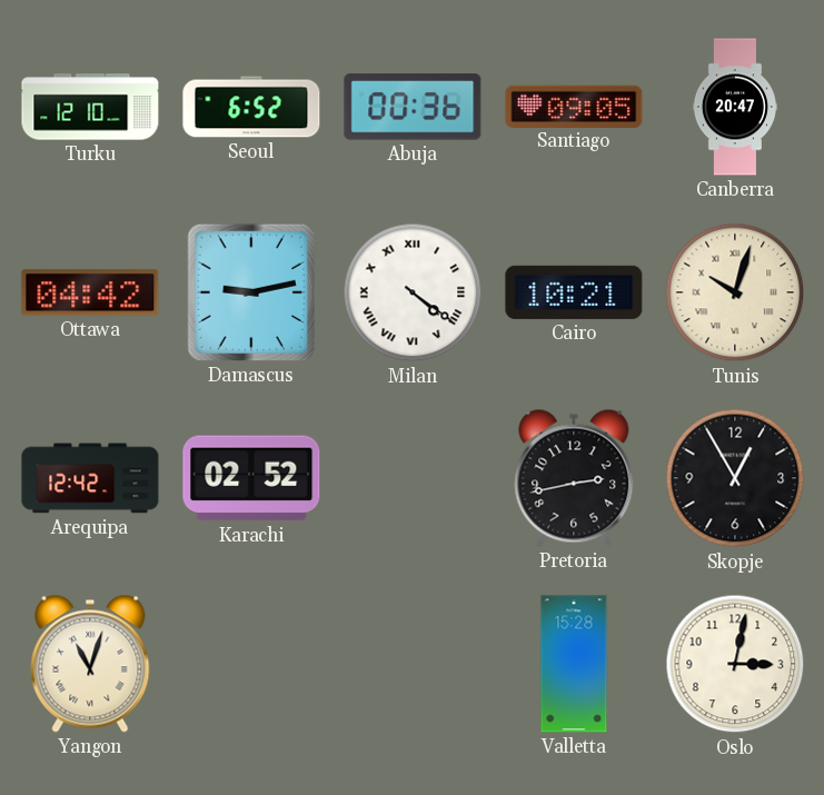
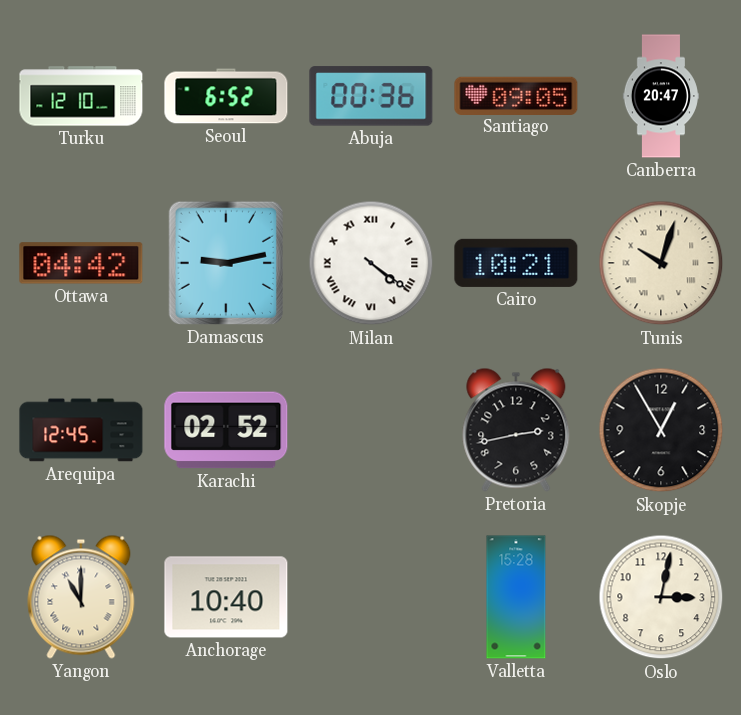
Arequipa: 12:42 -> 12:45
Yangon: 11:03 -> 11:00
Anchorage: none -> 10:40
